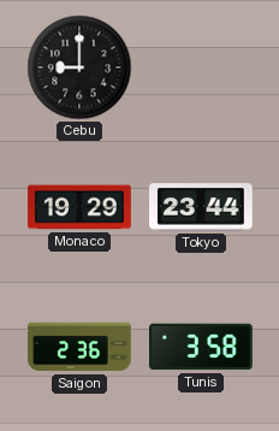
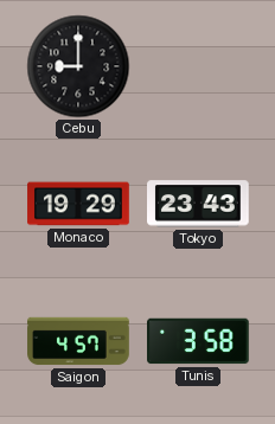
Tokyo: 23:44 -> 23:43
Saigon: 2:36 -> 4:57
